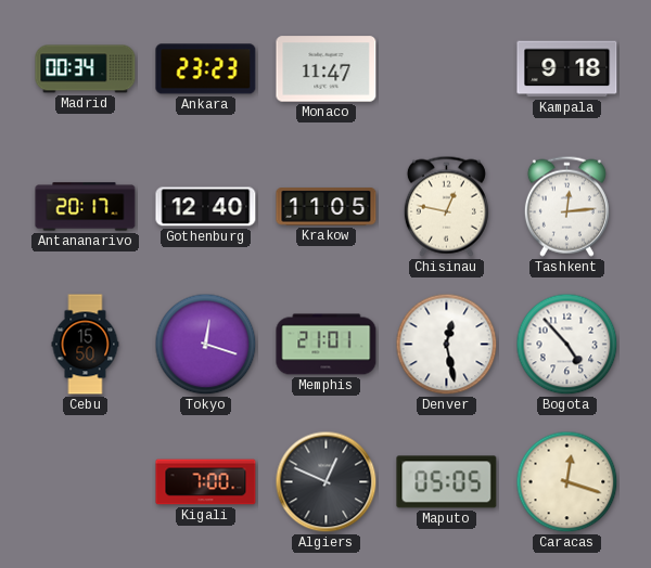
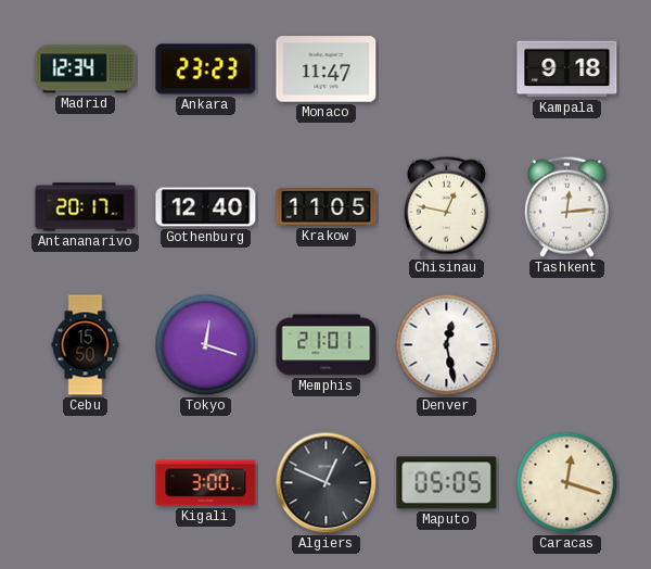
Madrid: 00:34 -> 12:34
Bogota: 4:53 -> none
Kigali: 7:00 -> 3:00
